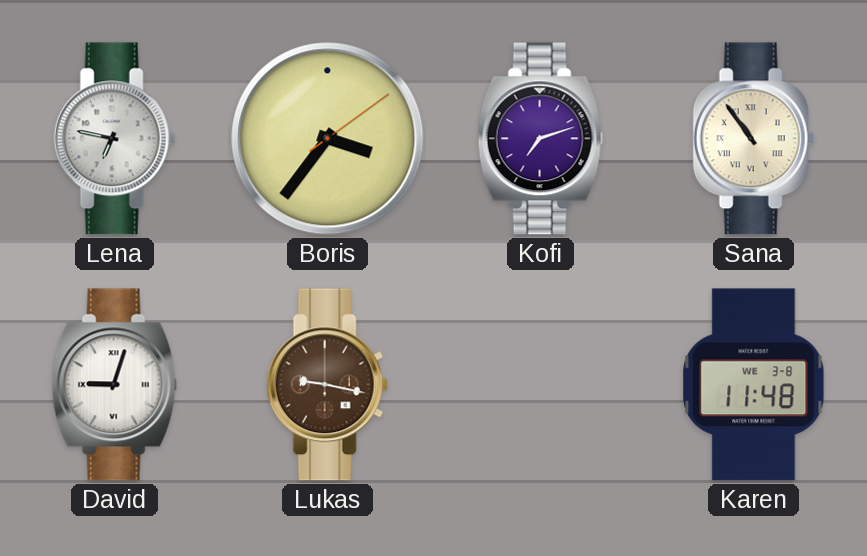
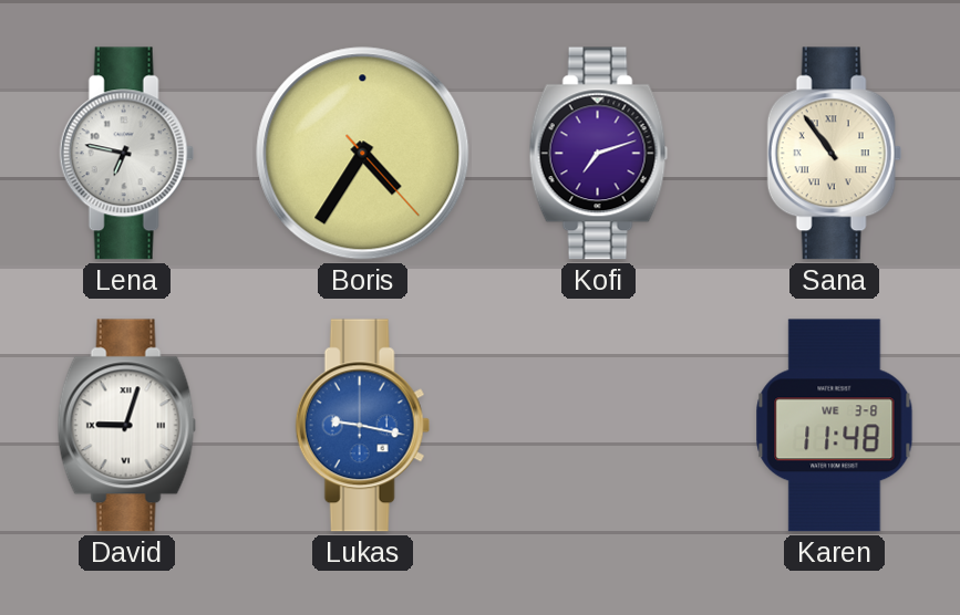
Boris: 3:36 -> 4:35
Lukas dial: brown -> blue
